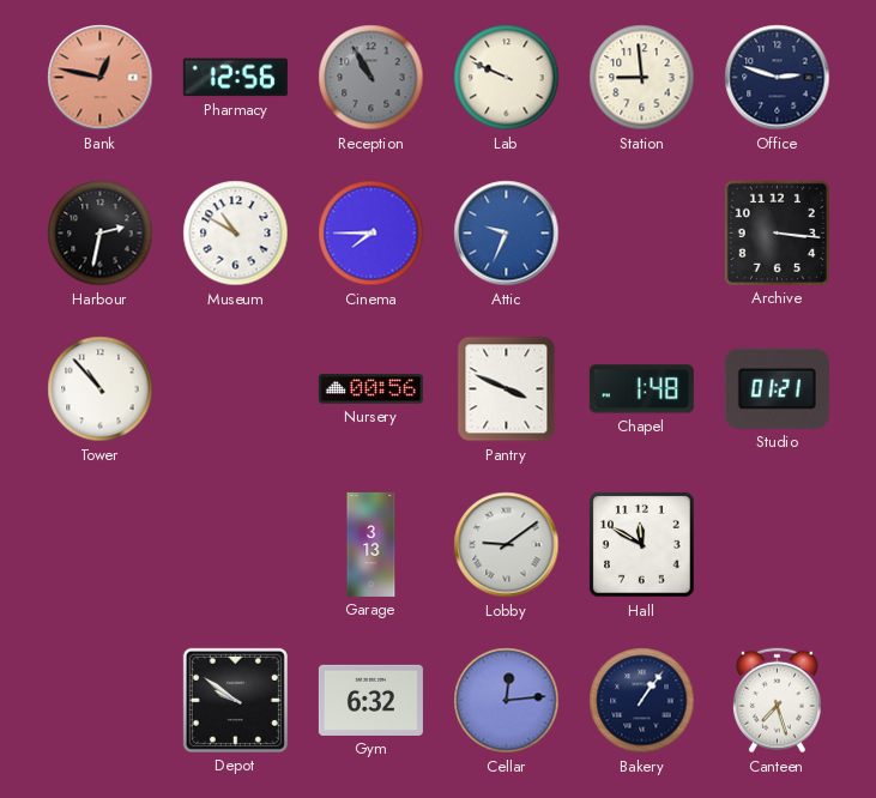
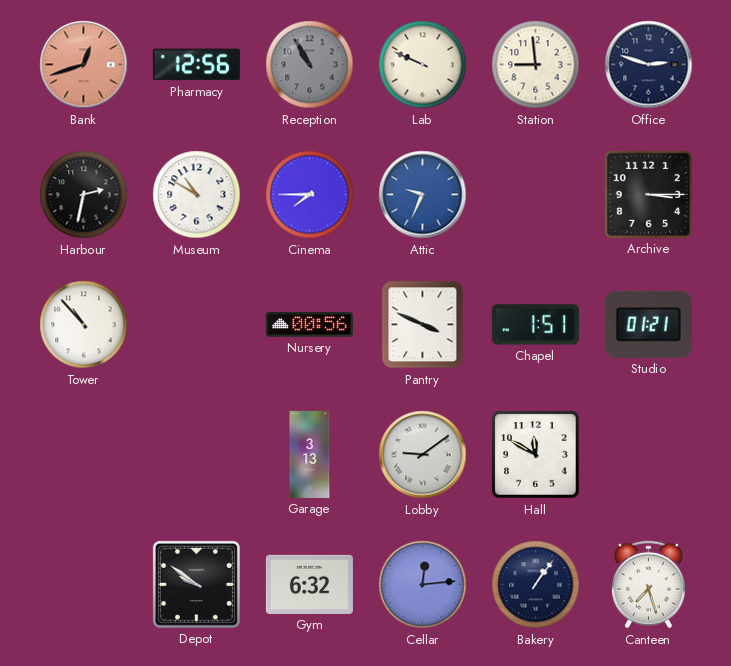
Bank: 12:47 -> 12:42
Archive: 3:16 -> 3:15
Chapel: 1:48 -> 1:51
